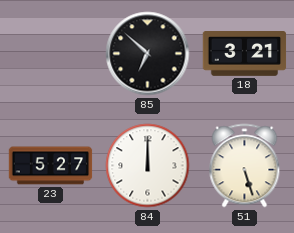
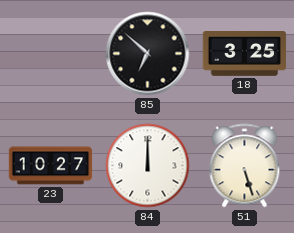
18: 3:21 -> 3:25
23: 5:27 -> 10:27
